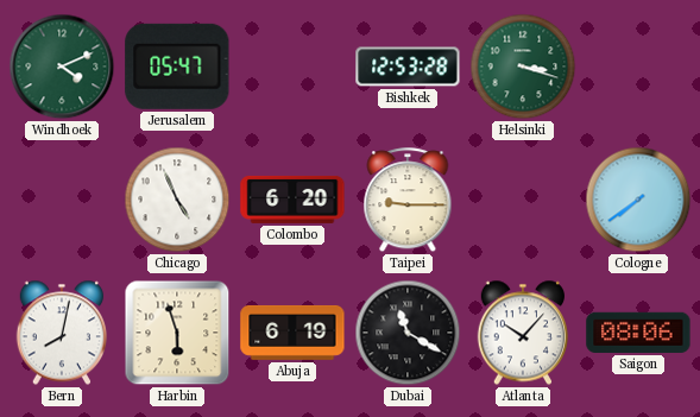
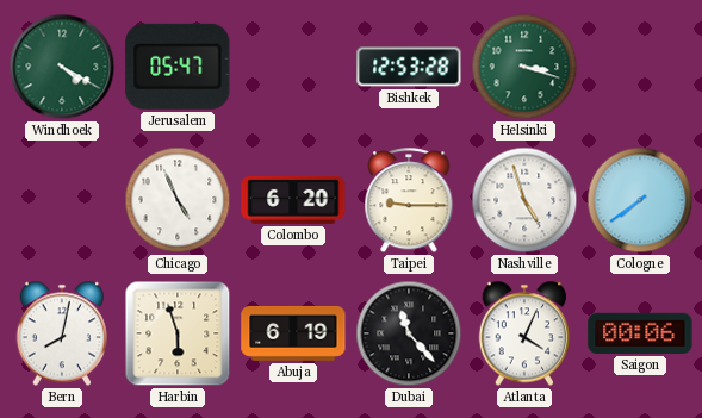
Windhoek: 4:11 -> 4:20
Nashville: none -> 4:57
Dubai: 11:20 -> 11:23
Atlanta: 10:07 -> 4:04
Saigon: 08:06 -> 00:06
